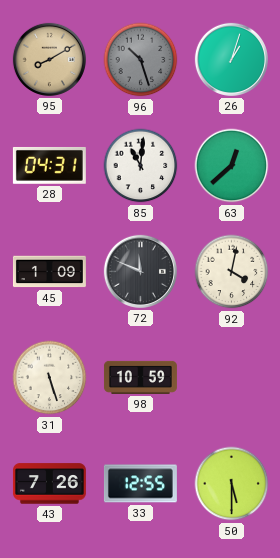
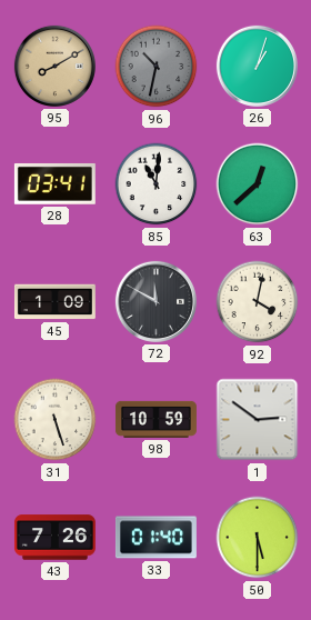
96: 10:27 -> 10:32
28: 04:31 -> 03:41
72: 11:49 -> 11:50
1: none -> 2:51
33: 12:55 -> 01:40
